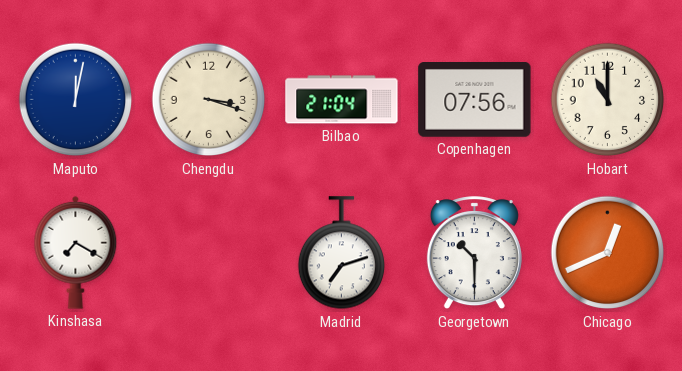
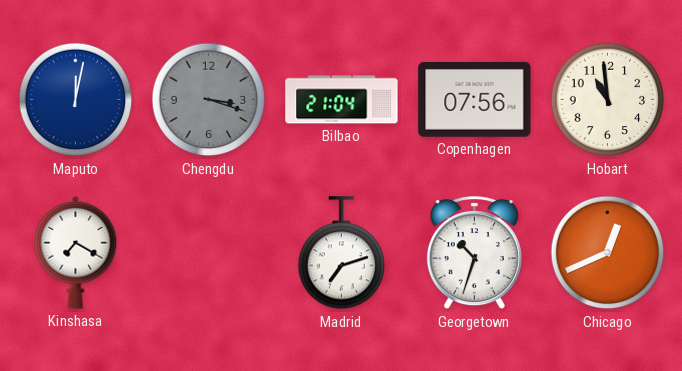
Chengdu dial: cream -> grey
Hobart: 11:00 -> 10:59
Georgetown: 10:30 -> 10:33
